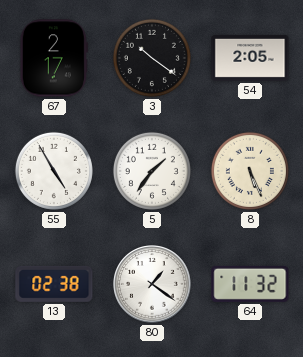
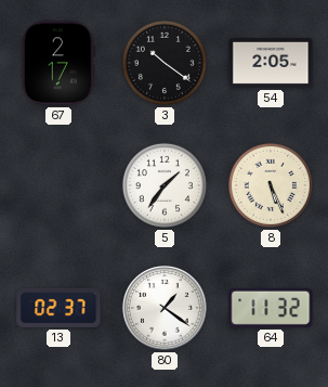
55: 4:55 -> none
13: 02:38 -> 02:37
